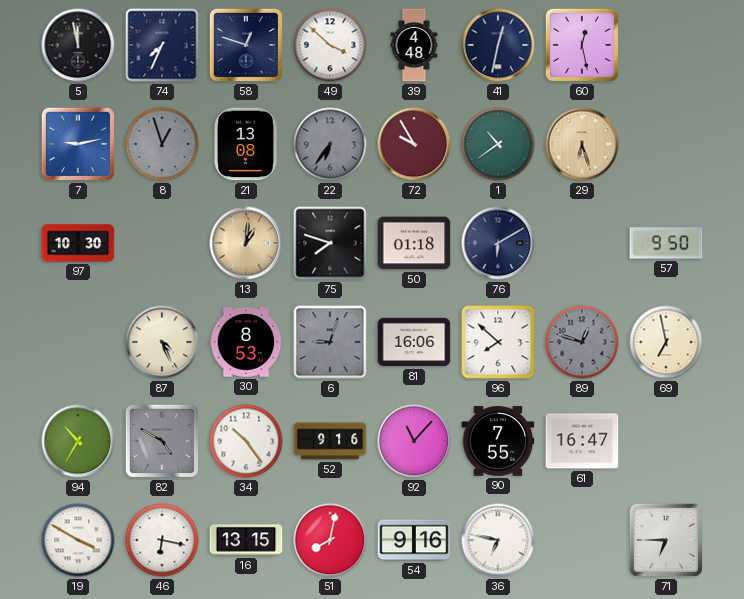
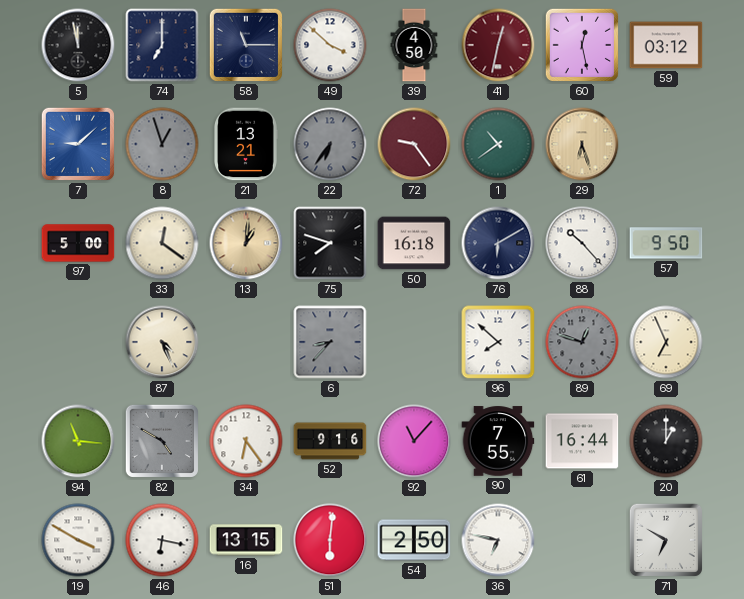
74: 7:34 -> 7:00
58: 12:48 -> 11:15
39: 4:48 -> 4:50
41 dial: navy -> burgundy
59: none -> 03:12
7: 9:13 -> 9:08
21: 13:08 -> 13:21
72: 9:55 -> 9:24
97: 10:30 -> 5:00
33: none -> 12:21
50: 01:18 -> 16:18
88: none -> 10:23
30: 8:53 -> none
6: 9:03 -> 8:37
81: 16:06 -> none
69: 6:58 -> 6:56
94: 10:35 -> 11:16
34: 10:24 -> 6:24
61: 16:47 -> 16:44
20: none -> 1:00
51: 8:02 -> 6:01
54: 9:16 -> 2:50
71: 6:45 -> 6:50
